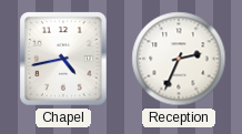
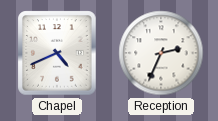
Chapel: 4:43 -> 4:41
